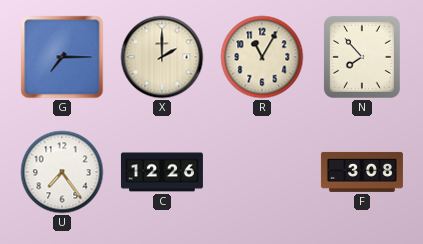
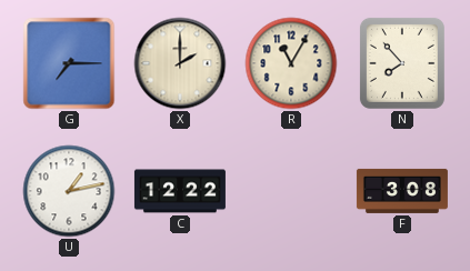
U: 7:24 -> 1:13
C: 12:26 -> 12:22
